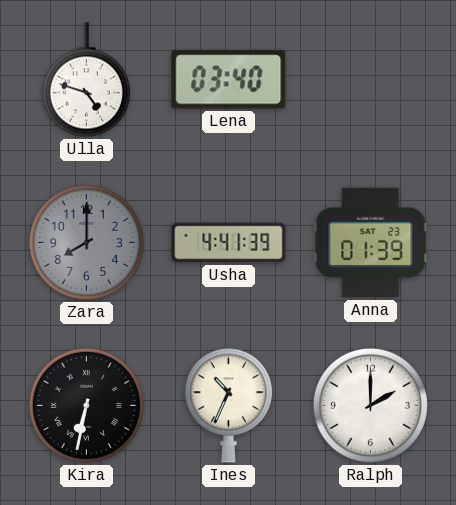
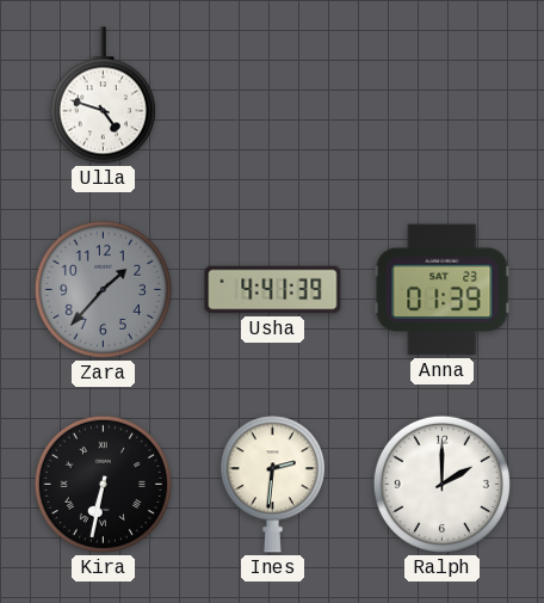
Lena: 03:40 -> none
Zara: 8:00 -> 1:37
Ines: 10:34 -> 2:31
